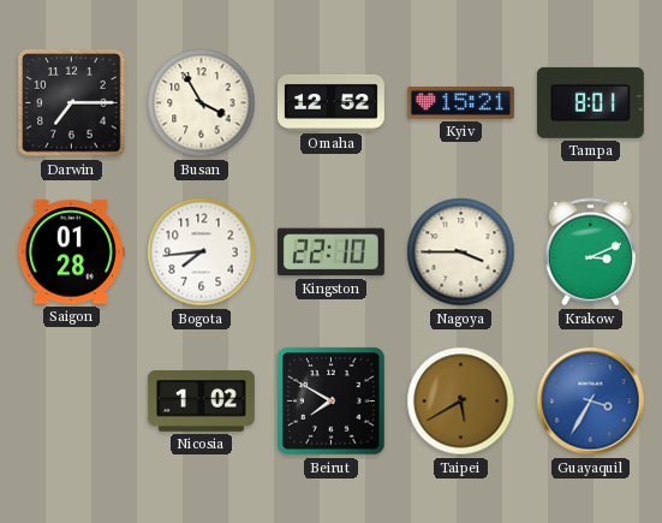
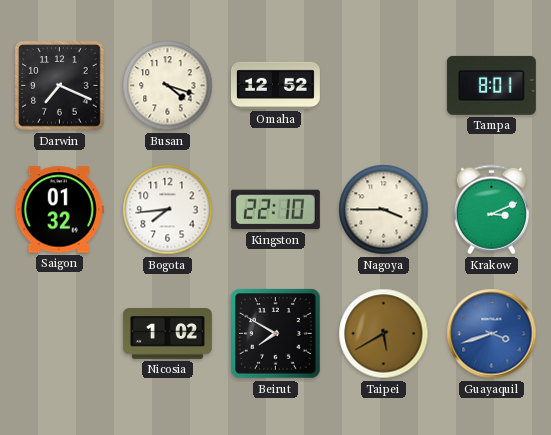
Darwin: 7:15 -> 7:19
Busan: 3:55 -> 4:18
Kyiv: 15:21 -> none
Saigon: 01:28 -> 01:32
Guayaquil: 3:35 -> 3:42
